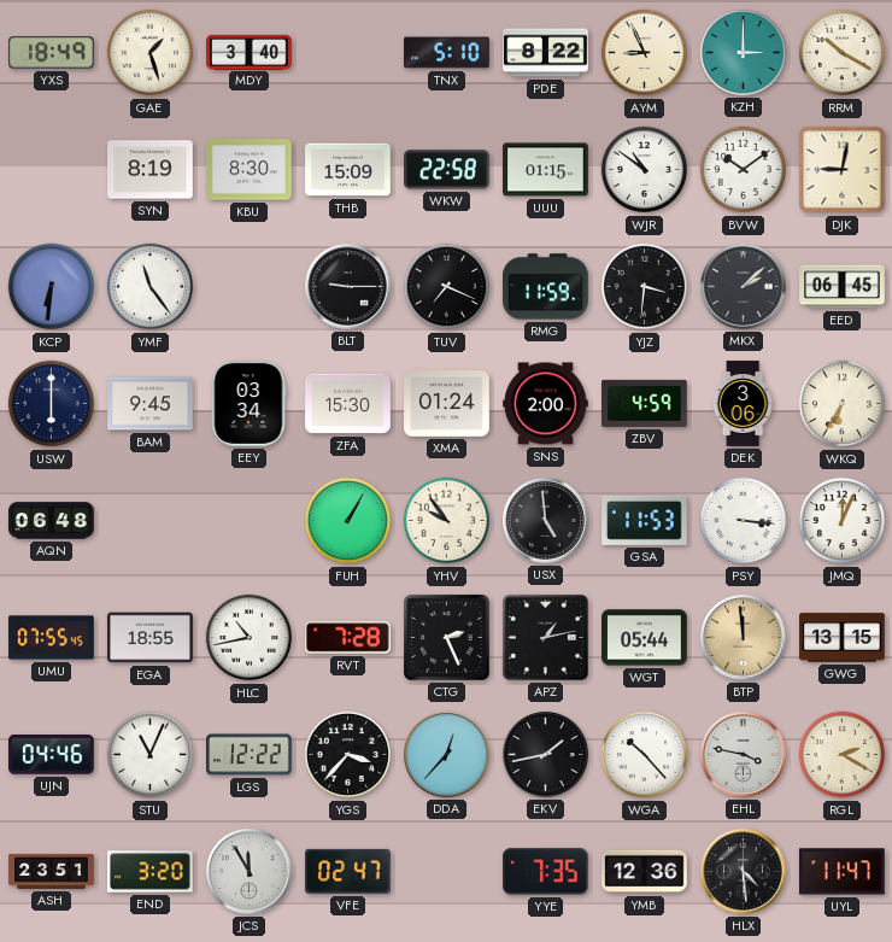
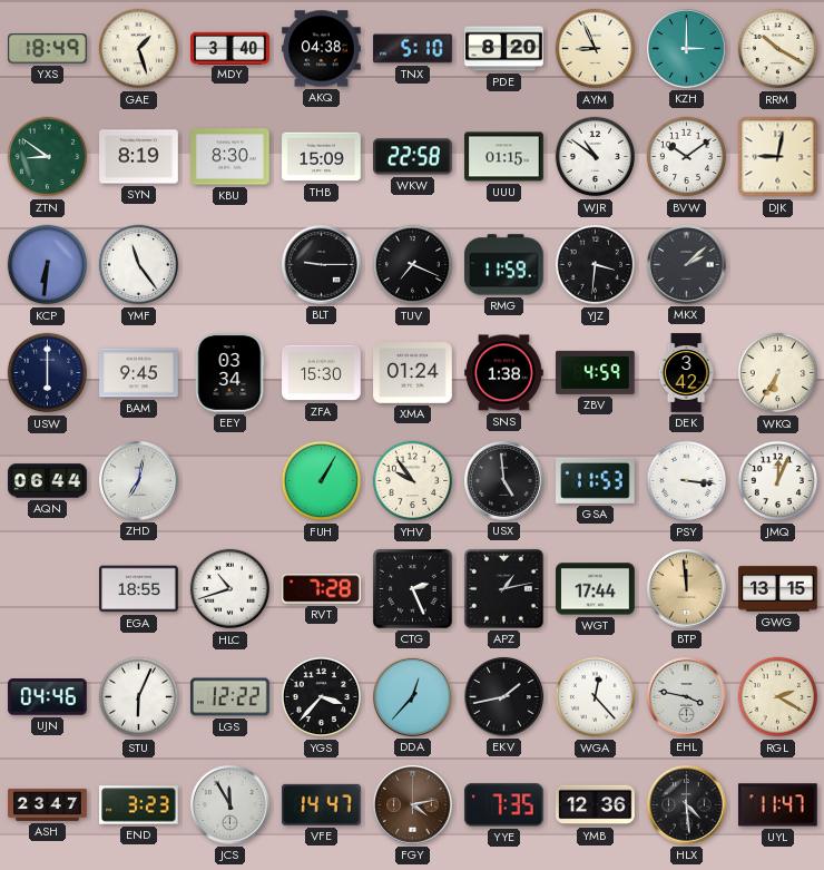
AKQ: none -> 04:38
PDE: 8:22 -> 8:20
ZTN: none -> 8:51
EED: 06:45 -> none
SNS: 2:00 -> 1:38
DEK: 3:06 -> 3:42
AQN: 06:48 -> 06:44
ZHD: none -> 7:02
UMU: 07:55 -> none
HLC: 10:43 -> 10:42
WGT: 05:44 -> 17:44
STU: 11:04 -> 6:04
WGA: 10:23 -> 12:23
ASH: 23:51 -> 23:47
END: 3:20 -> 3:23
VFE: 02:47 -> 14:47
FGY: none -> 4:13
